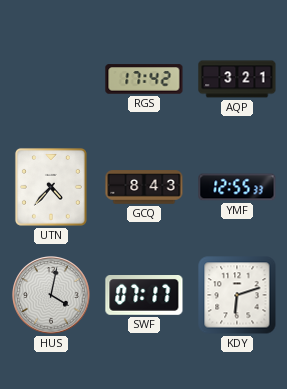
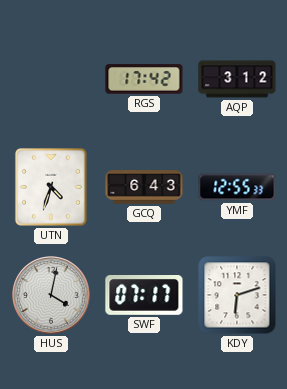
AQP: 3:21 -> 3:12
UTN: 4:37 -> 4:33
GCQ: 8:43 -> 6:43
